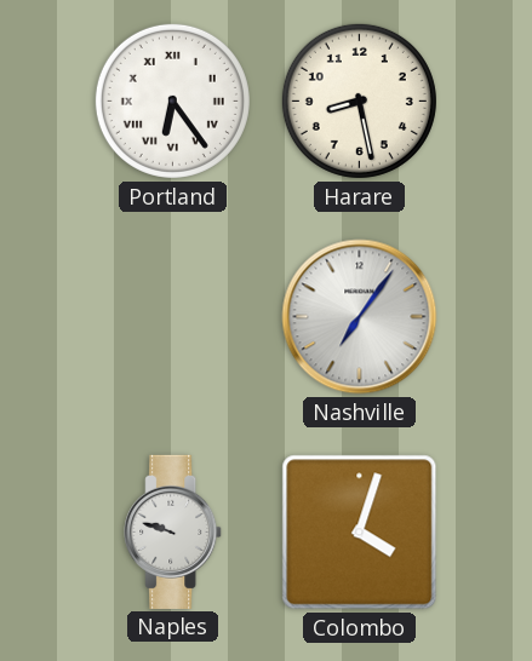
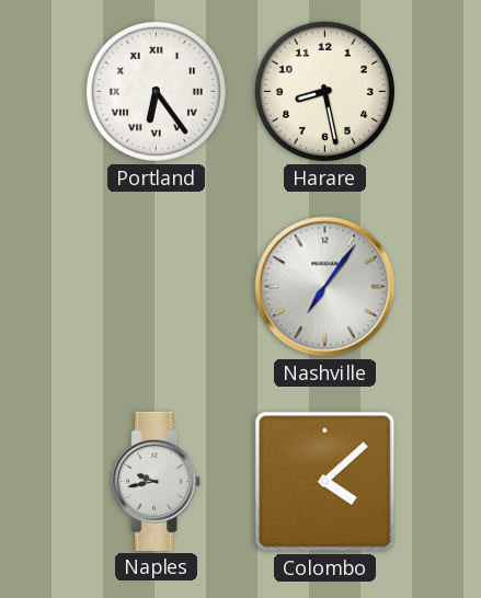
Naples: 9:48 -> 9:43
Colombo: 4:03 -> 4:08
